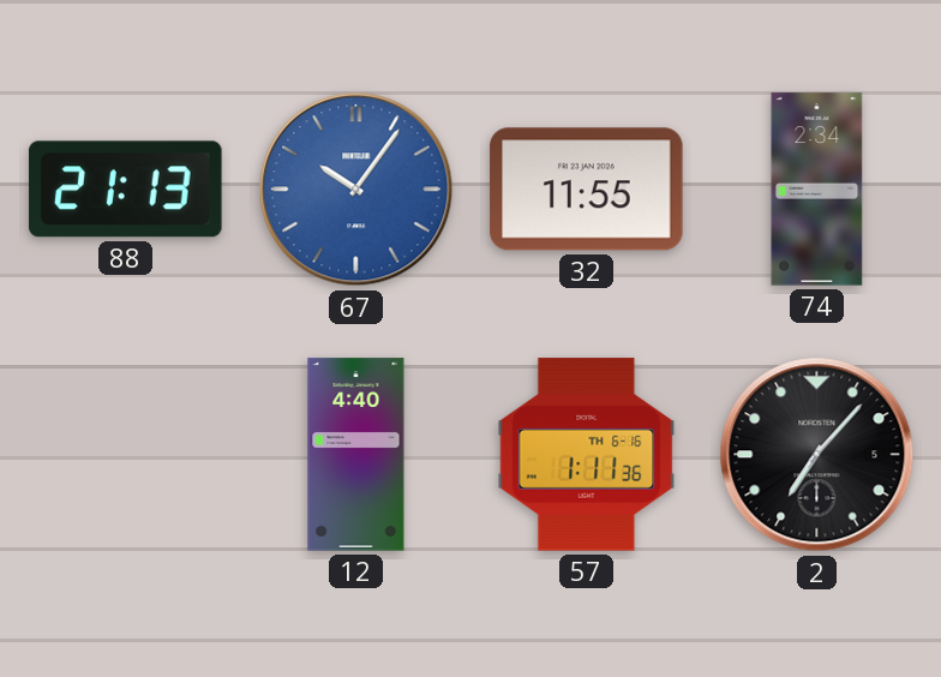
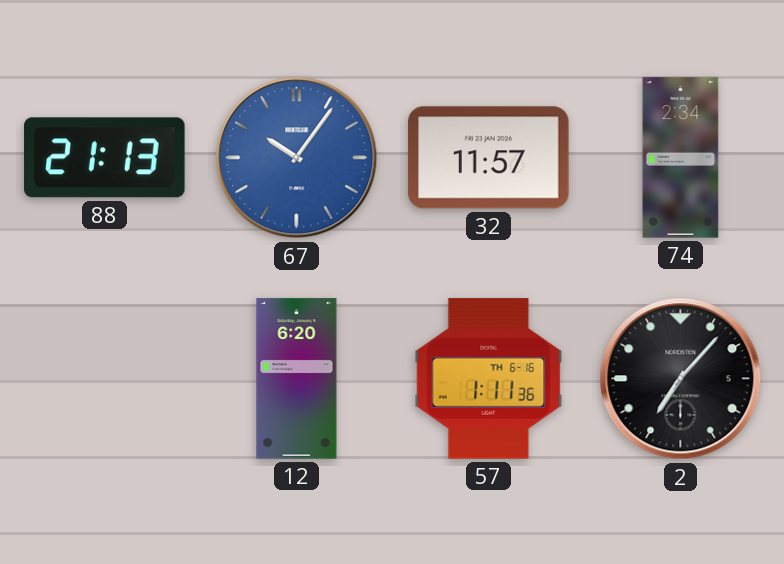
32: 11:55 -> 11:57
12: 4:40 -> 6:20
